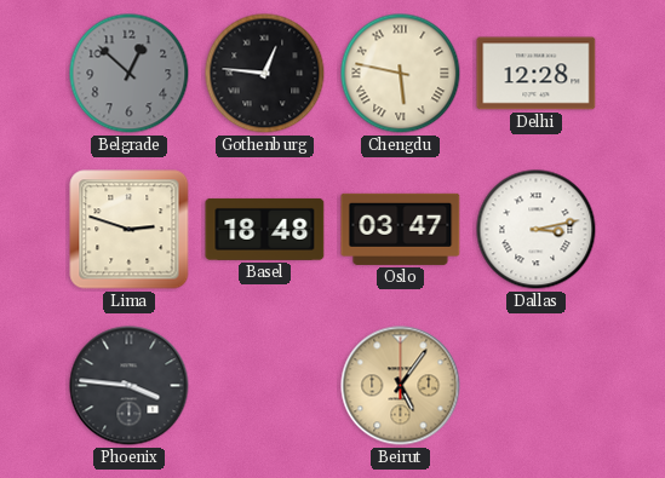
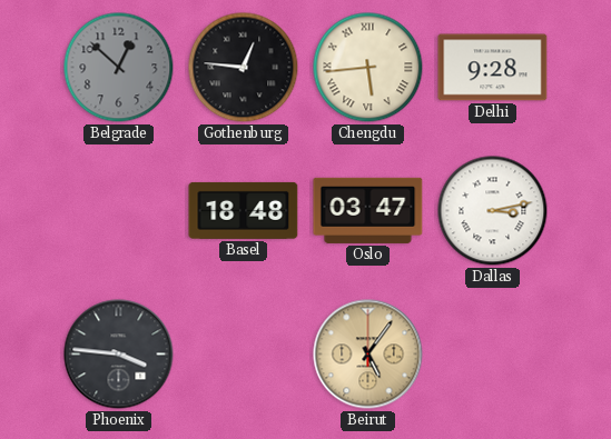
Chengdu: 5:47 -> 5:44
Delhi: 12:28 -> 9:28
Lima: 2:48 -> none
